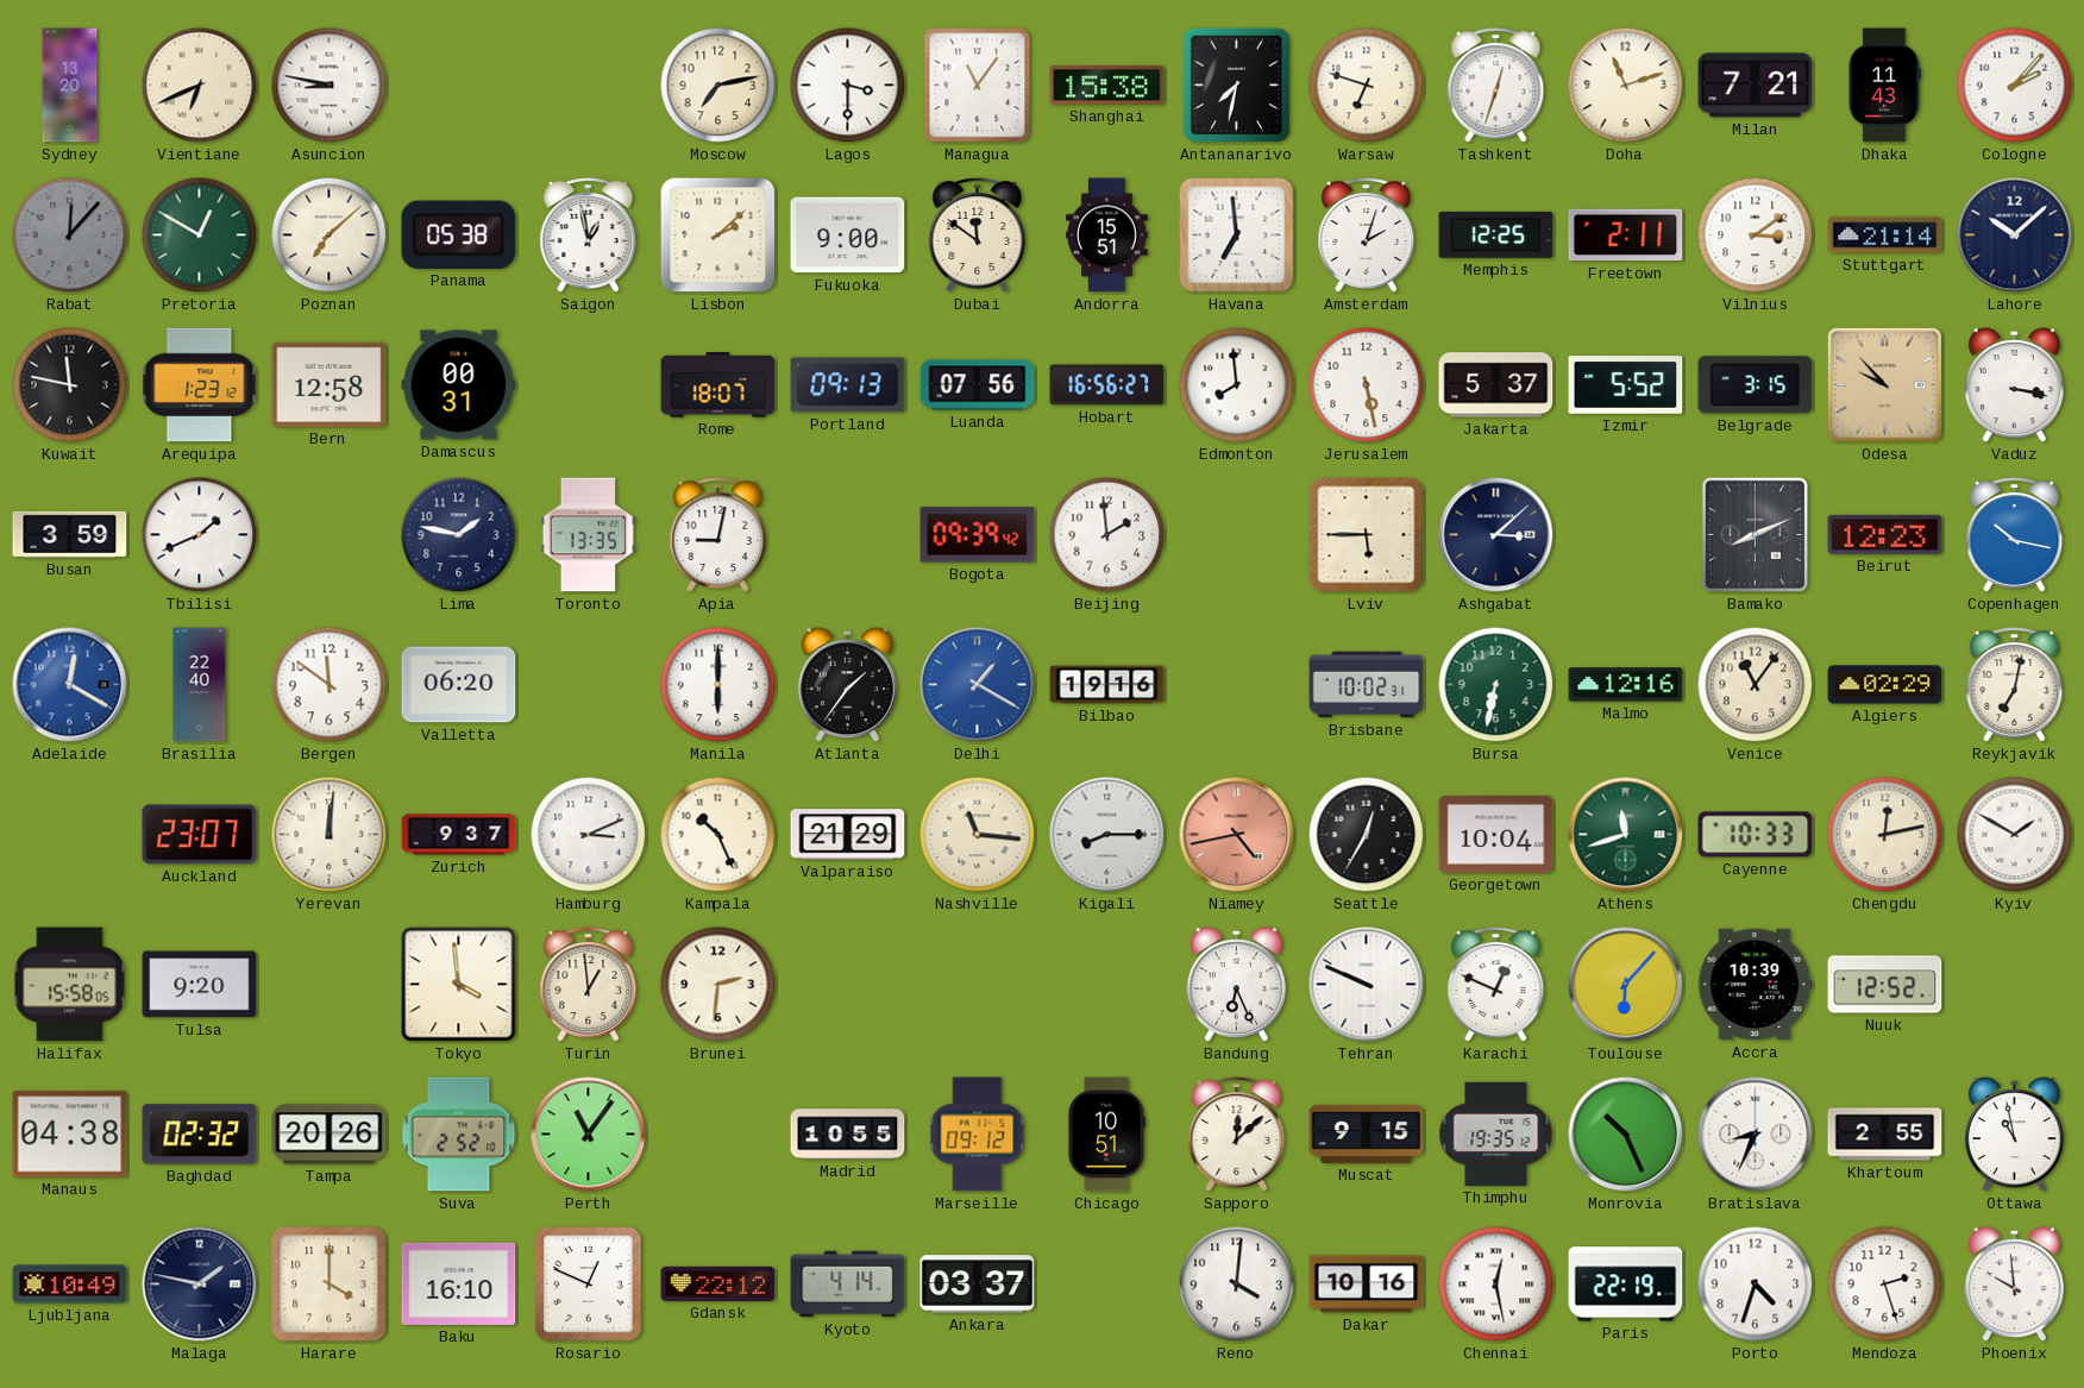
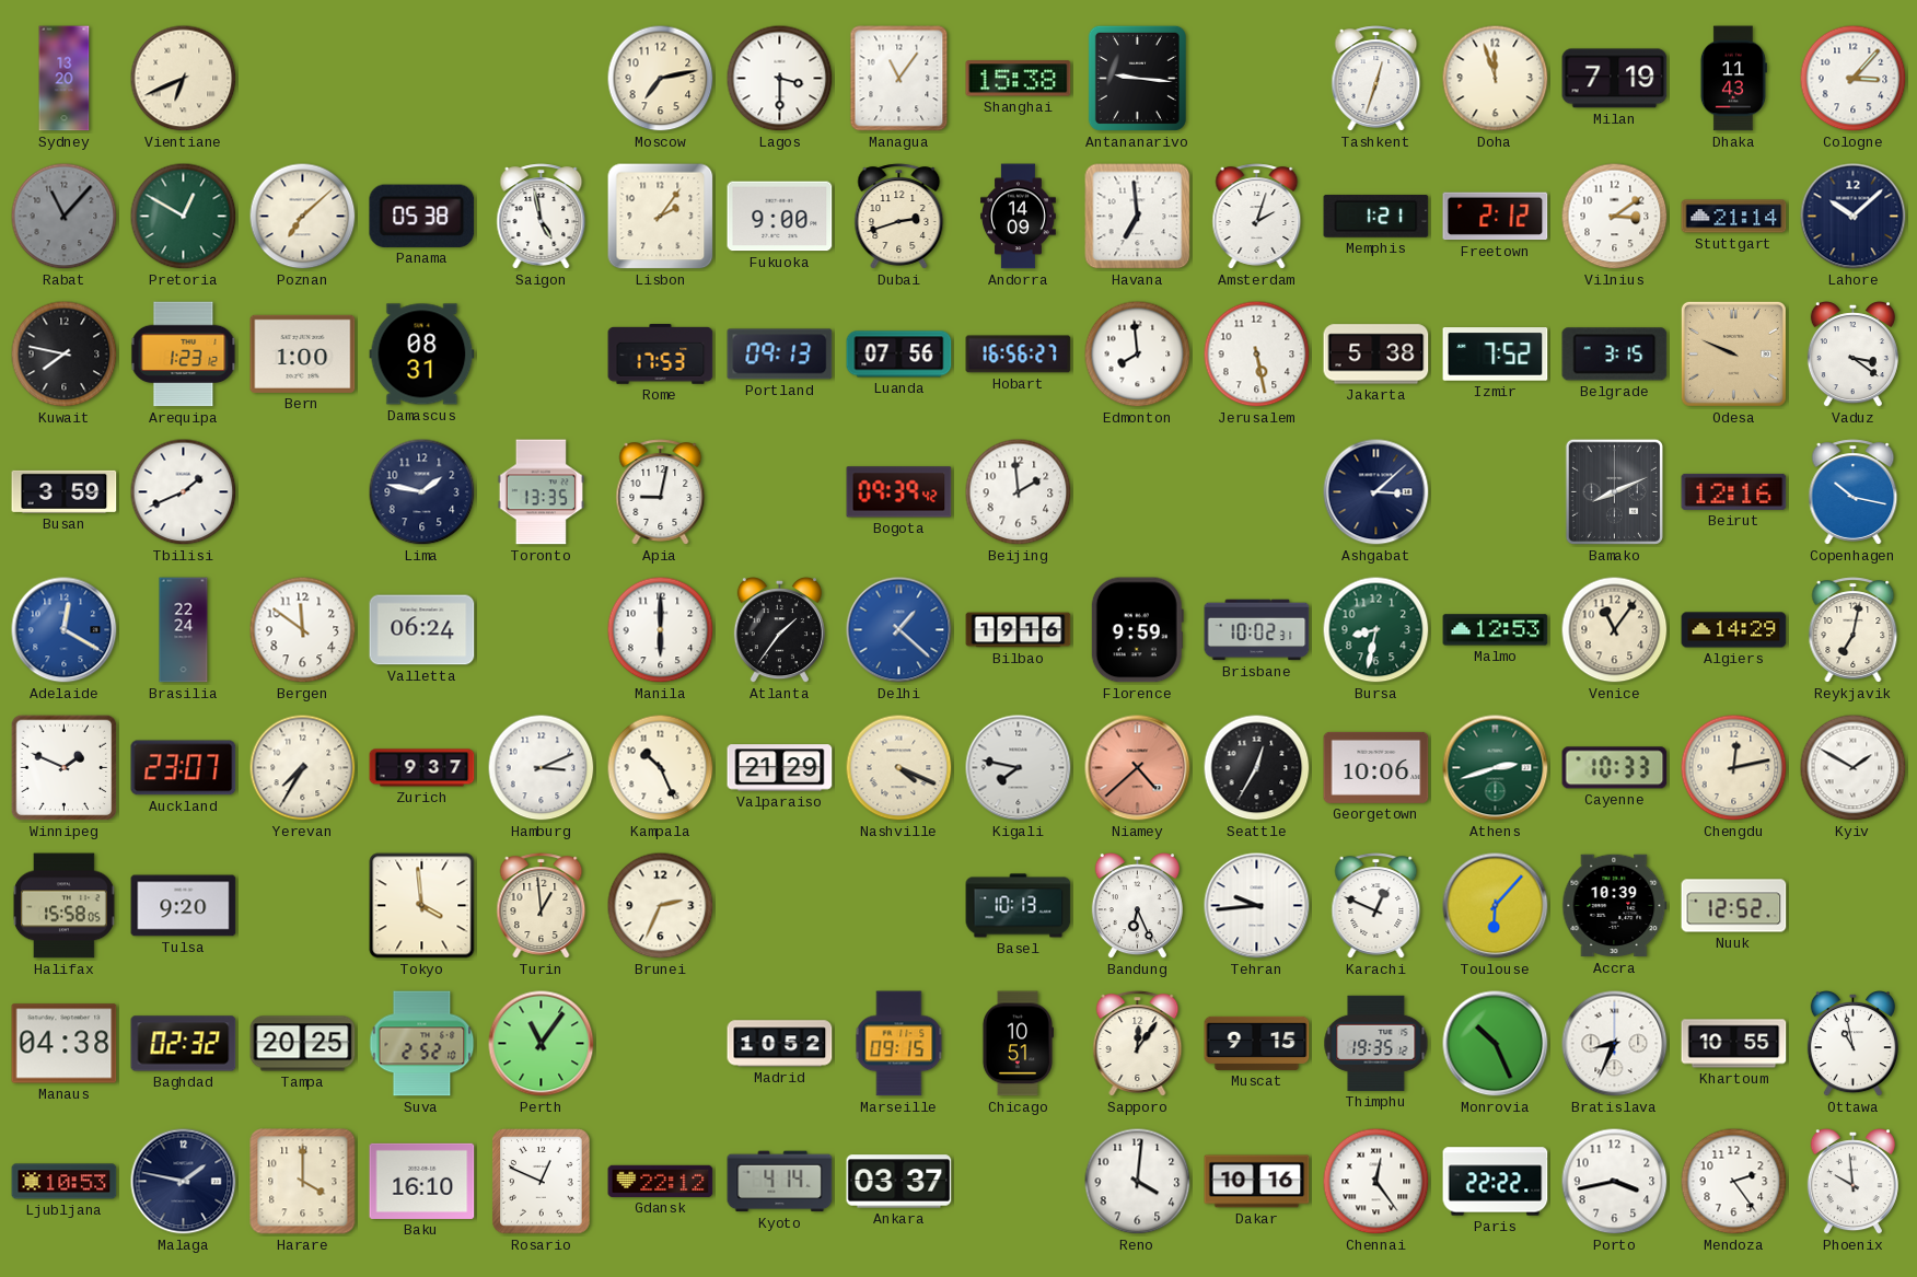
Asuncion: 8:47 -> none
Antananarivo: 7:32 -> 9:16
Warsaw: 6:48 -> none
Doha: 11:12 -> 11:57
Milan: 7:21 -> 7:19
Cologne: 2:07 -> 3:07
Rabat: 12:07 -> 11:07
Saigon: 12:58 -> 4:58
Lisbon: 2:08 -> 2:06
Dubai: 11:51 -> 2:42
Andorra: 15:51 -> 14:09
Memphis: 12:25 -> 1:21
Freetown: 2:11 -> 2:12
Kuwait: 11:47 -> 7:47
Bern: 12:58 -> 1:00
Damascus: 00:31 -> 08:31
Rome: 18:07 -> 17:53
Jakarta: 5:37 -> 5:38
Izmir: 5:52 -> 7:52
Odesa: 9:53 -> 9:49
Vaduz: 3:17 -> 3:21
Lviv: 5:45 -> none
Beirut: 12:23 -> 12:16
Brasilia: 22:40 -> 22:24
Valletta: 06:20 -> 06:24
Delhi: 1:20 -> 1:22
Florence: none -> 9:59
Bursa: 6:32 -> 8:32
Malmo: 12:16 -> 12:53
Algiers: 02:29 -> 14:29
Winnipeg: none -> 1:49
Yerevan: 12:01 -> 7:35
Nashville: 11:16 -> 4:19
Kigali: 8:15 -> 7:47
Niamey: 4:43 -> 4:38
Georgetown: 10:04 -> 10:06
Athens: 11:42 -> 2:42
Brunei: 2:31 -> 2:34
Basel: none -> 10:13
Tehran: 9:49 -> 9:44
Tampa: 20:26 -> 20:25
Madrid: 10:55 -> 10:52
Marseille: 09:12 -> 09:15
Sapporo: 12:08 -> 12:06
Khartoum: 2:55 -> 10:55
Ljubljana: 10:49 -> 10:53
Chennai: 12:28 -> 12:24
Paris: 22:19 -> 22:22
Porto: 4:33 -> 3:43
Mendoza: 2:27 -> 2:24
